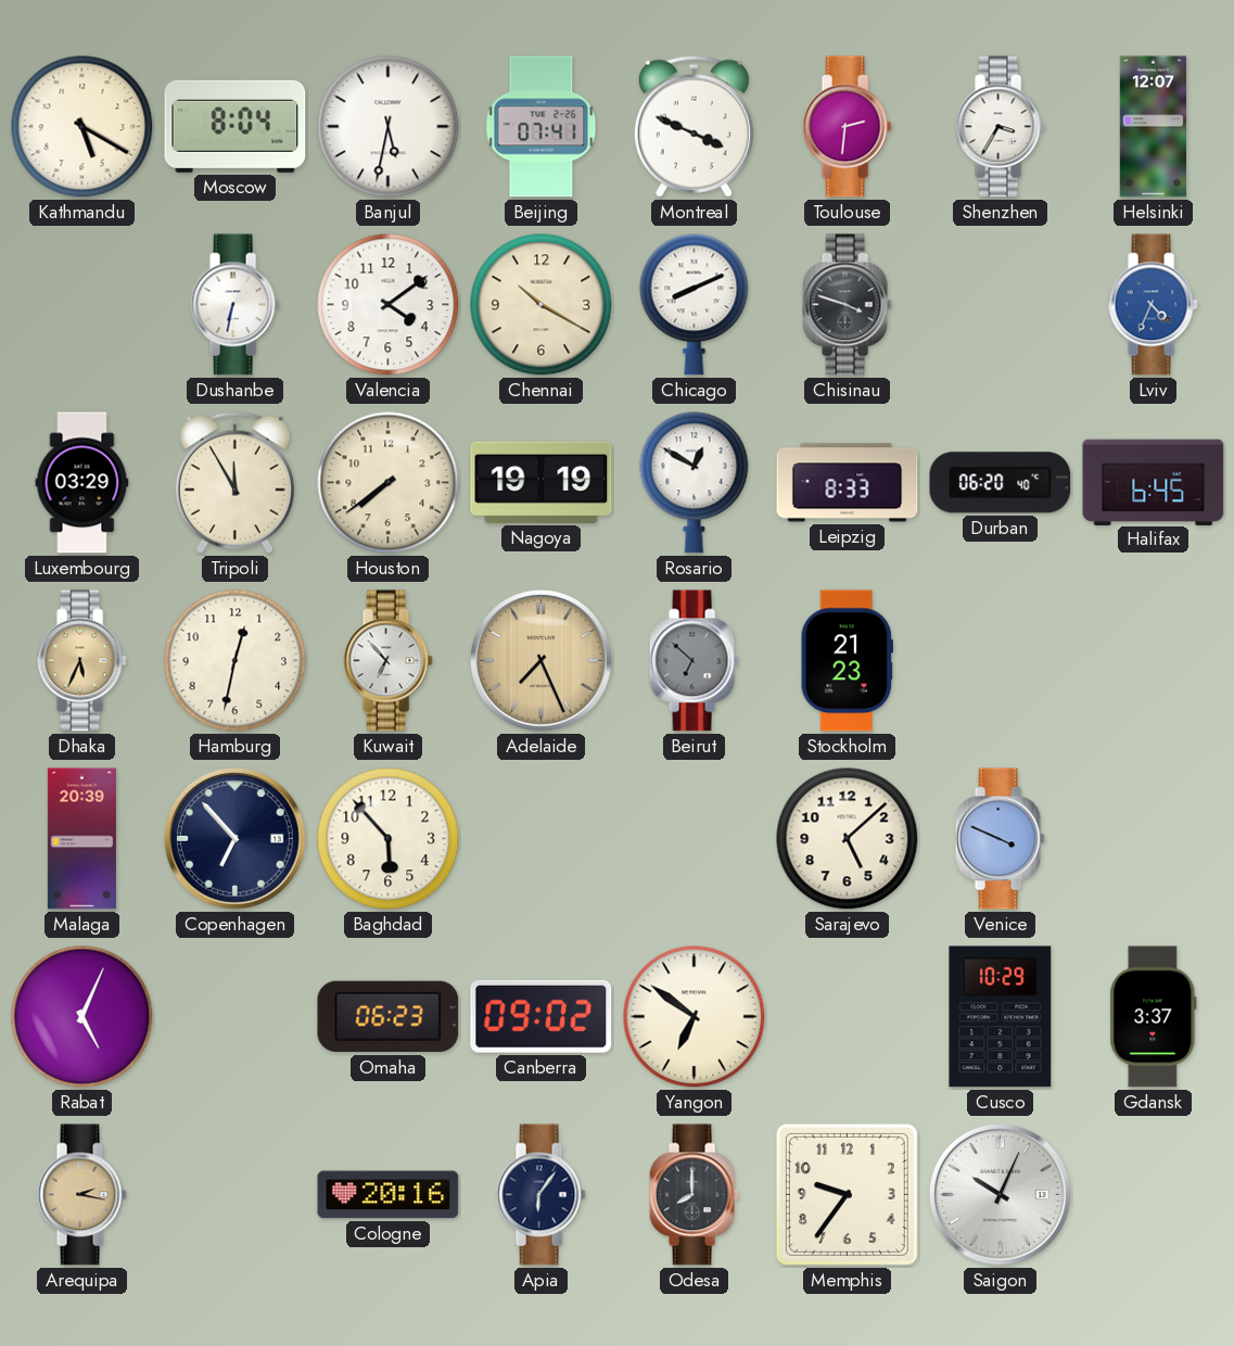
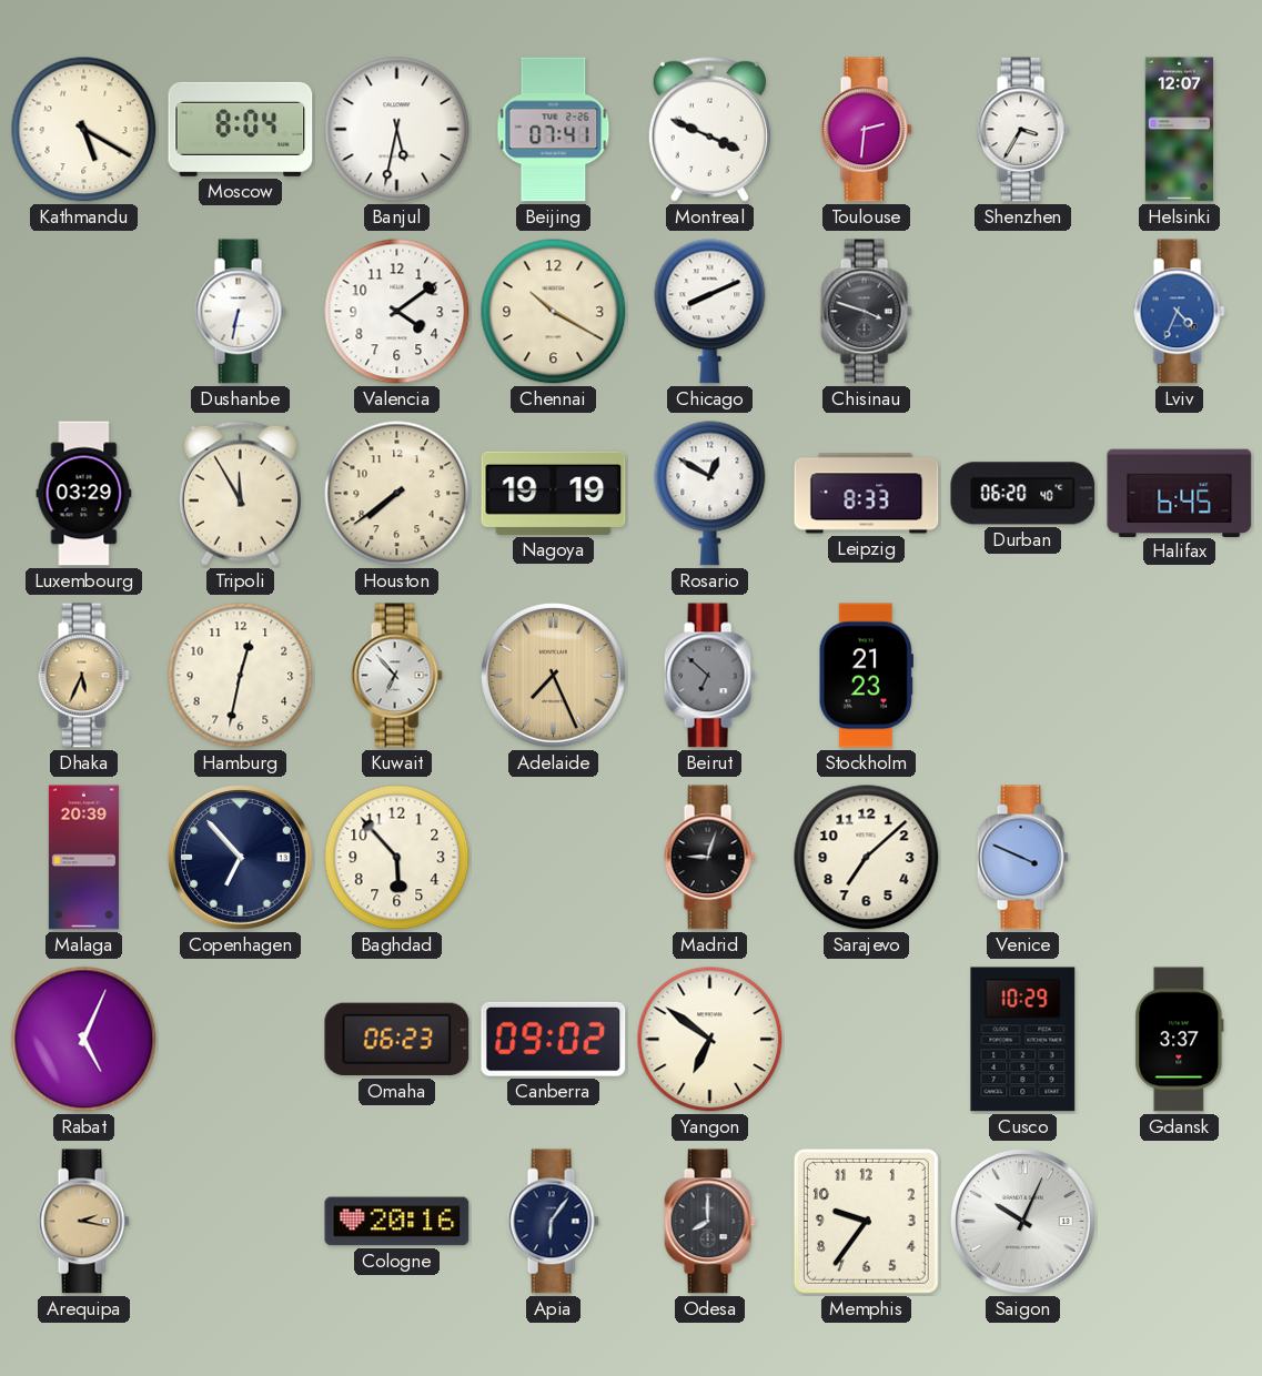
Madrid: none -> 9:03
Sarajevo: 5:08 -> 7:08
